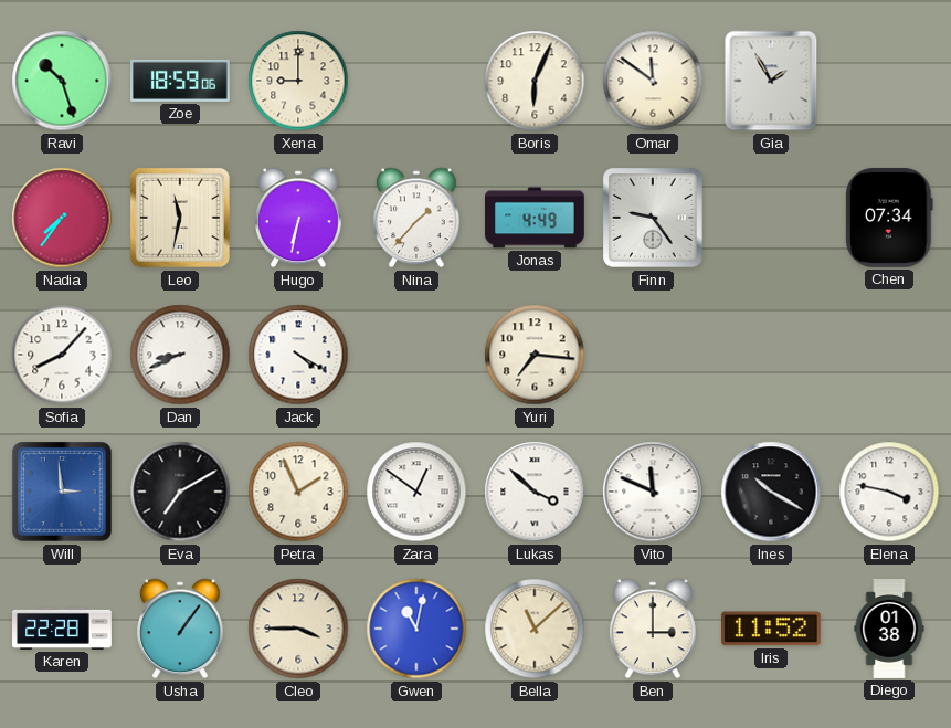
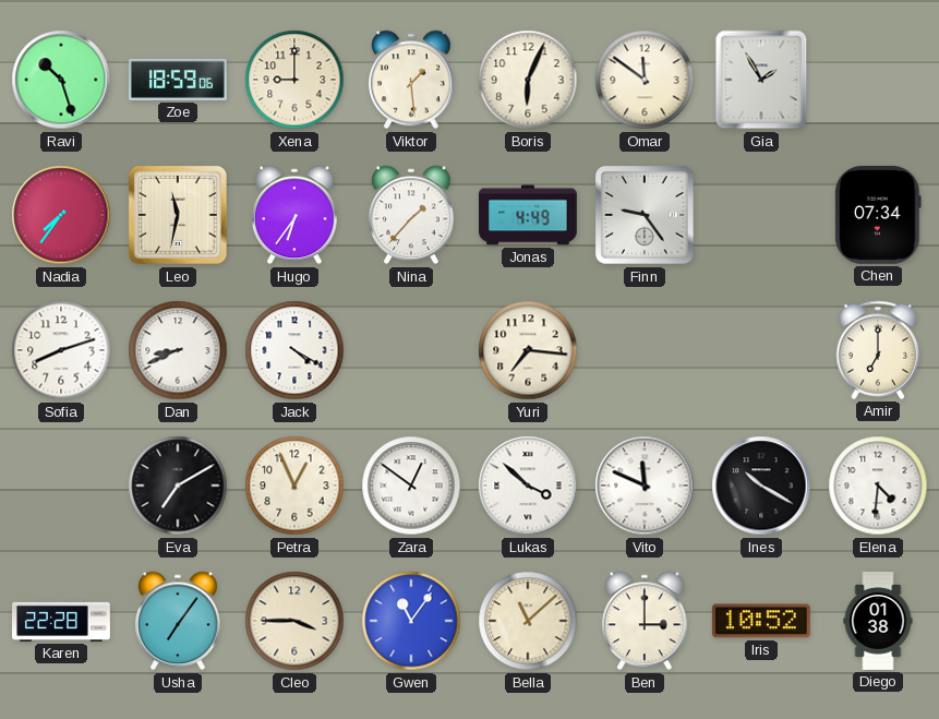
Viktor: none -> 1:29
Hugo: 6:32 -> 6:36
Sofia: 8:07 -> 8:12
Amir: none -> 7:00
Will: 2:59 -> none
Petra: 1:56 -> 12:56
Elena: 3:47 -> 4:31
Usha: 1:06 -> 7:06
Gwen: 11:02 -> 11:06
Iris: 11:52 -> 10:52
